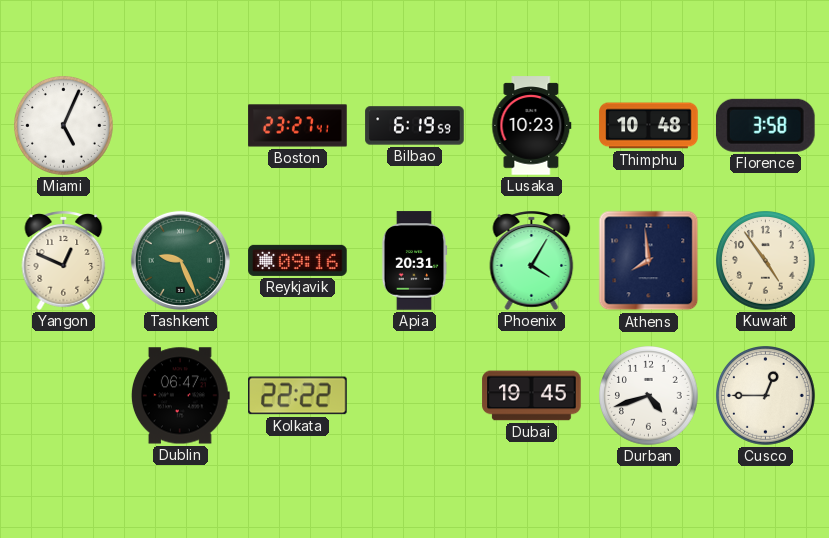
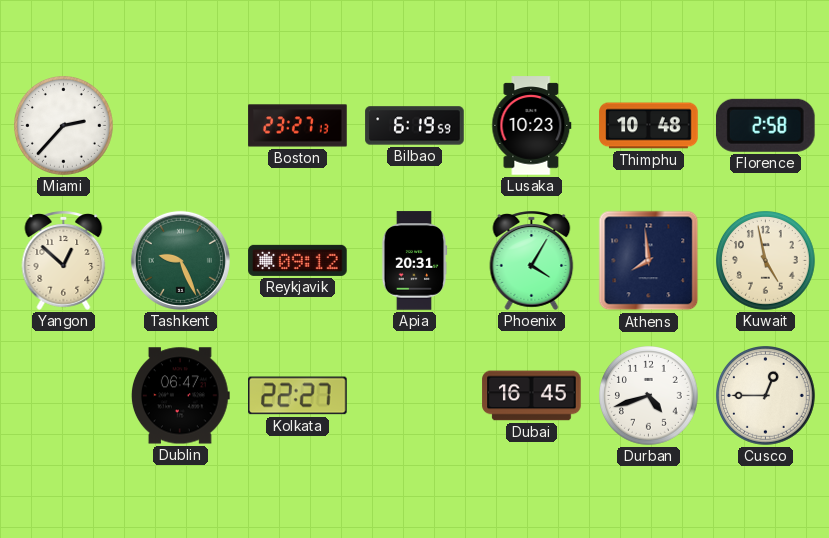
Miami: 5:04 -> 2:37
Boston: 23:27:41 -> 23:27:13
Florence: 3:58 -> 2:58
Yangon: 12:49 -> 12:52
Reykjavik: 09:16 -> 09:12
Kuwait: 4:54 -> 4:58
Kolkata: 22:22 -> 22:27
Dubai: 19:45 -> 16:45
